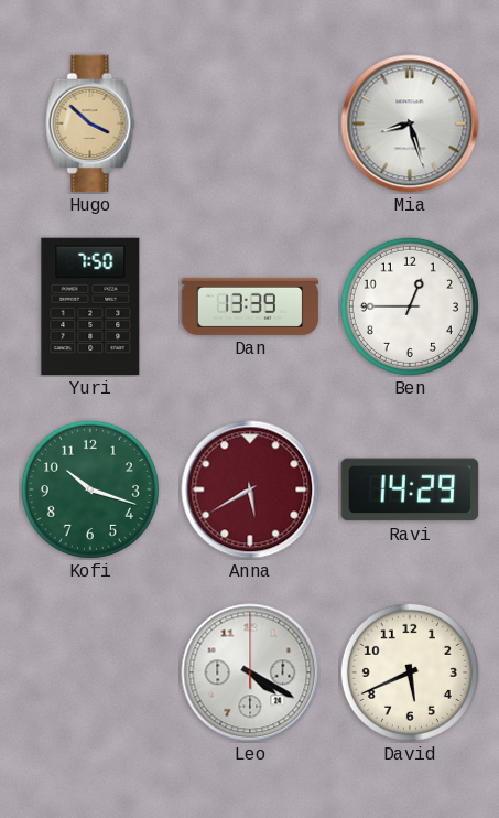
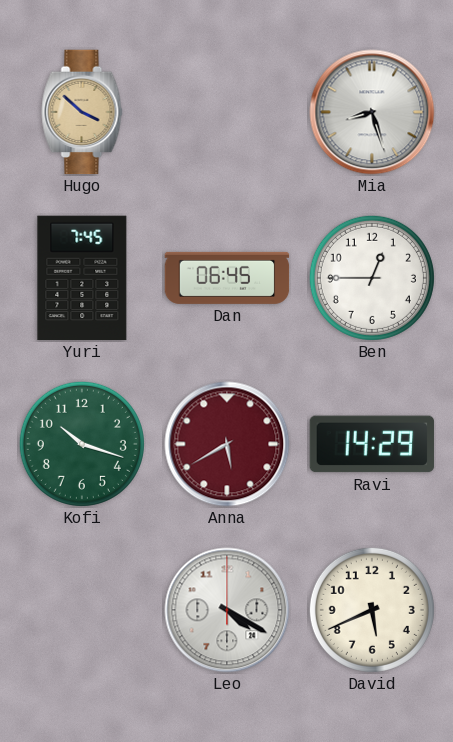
Yuri: 7:50 -> 7:45
Dan: 13:39 -> 06:45
